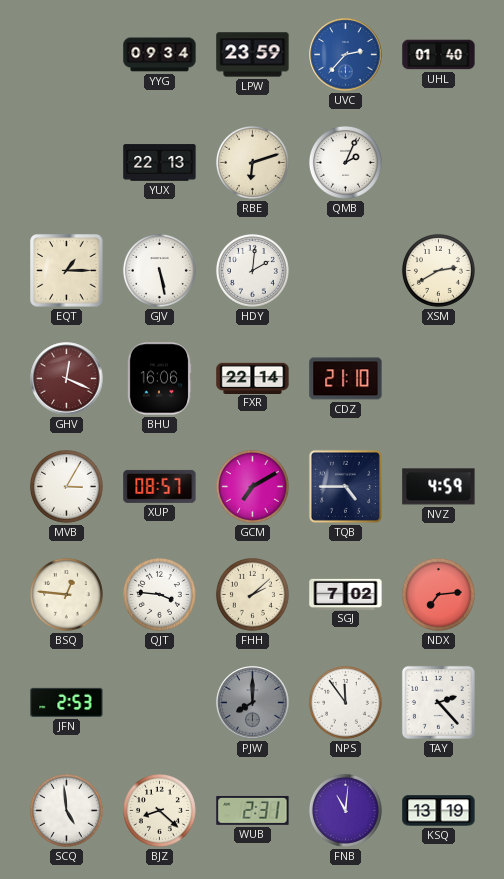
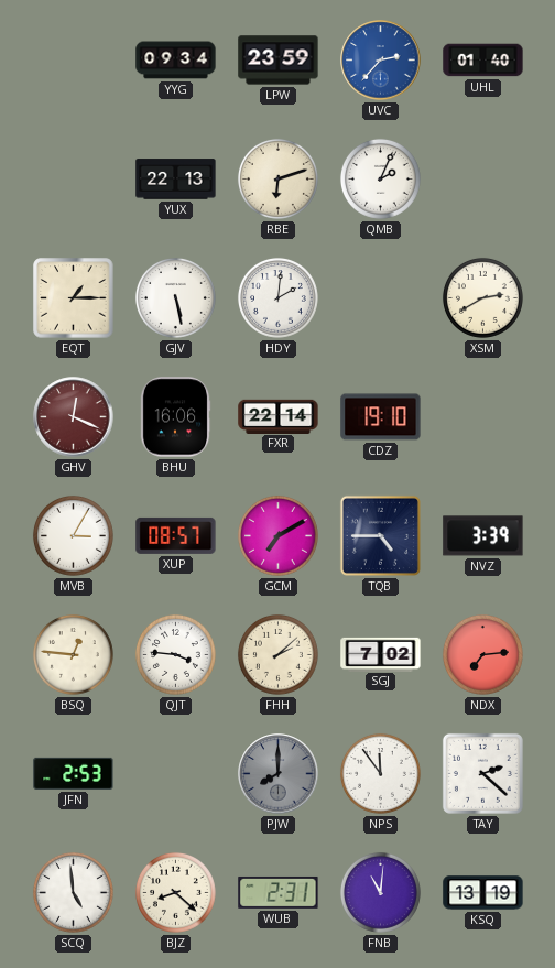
CDZ: 21:10 -> 19:10
NVZ: 4:59 -> 3:39
TAY: 2:23 -> 2:22
